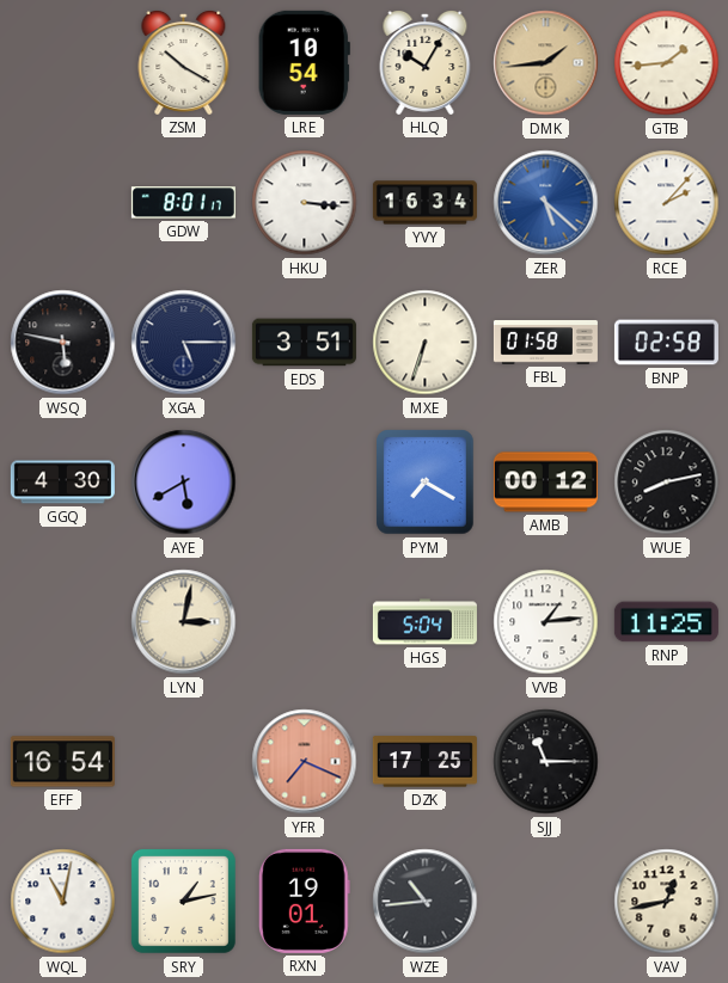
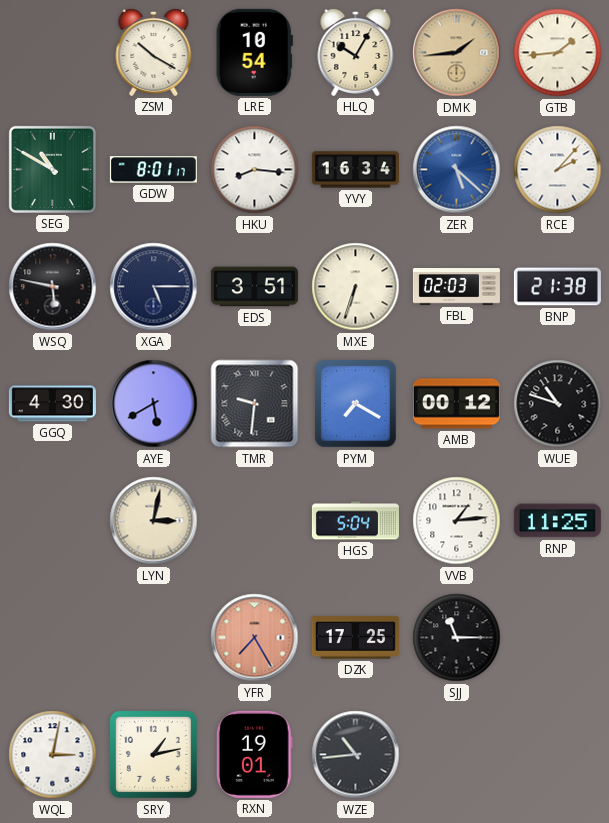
SEG: none -> 10:50
HKU: 3:16 -> 8:16
FBL: 01:58 -> 02:03
BNP: 02:58 -> 21:38
TMR: none -> 9:31
WUE: 8:13 -> 10:48
EFF: 16:54 -> none
YFR: 7:19 -> 7:25
WQL: 11:02 -> 3:02
VAV: 12:43 -> none
